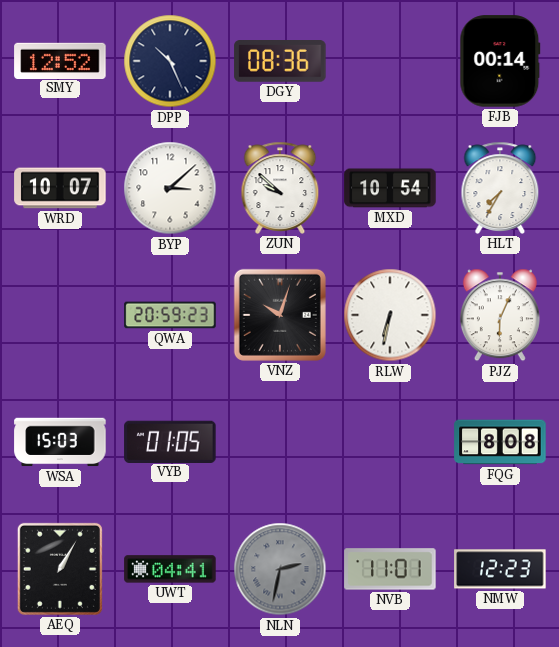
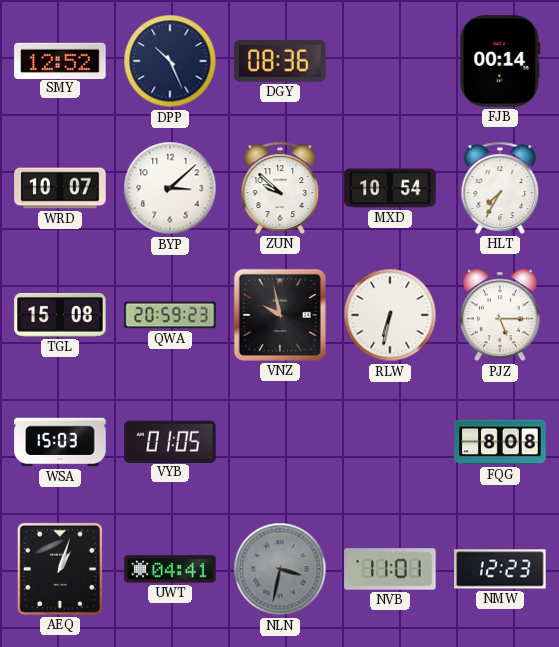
TGL: none -> 15:08
VNZ: 10:03 -> 9:58
PJZ: 6:04 -> 5:15
AEQ: 1:05 -> 1:03
NLN: 2:32 -> 3:32
